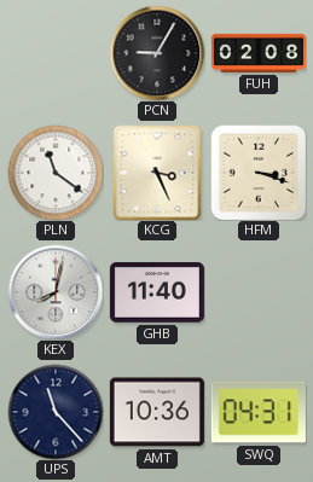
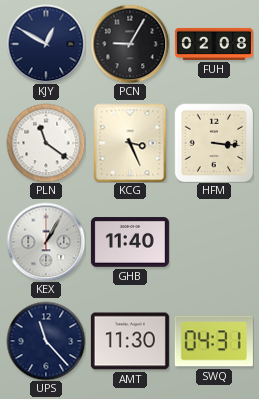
KJY: none -> 12:50
HFM: 3:18 -> 3:16
KEX: 8:02 -> 1:05
AMT: 10:36 -> 11:30
